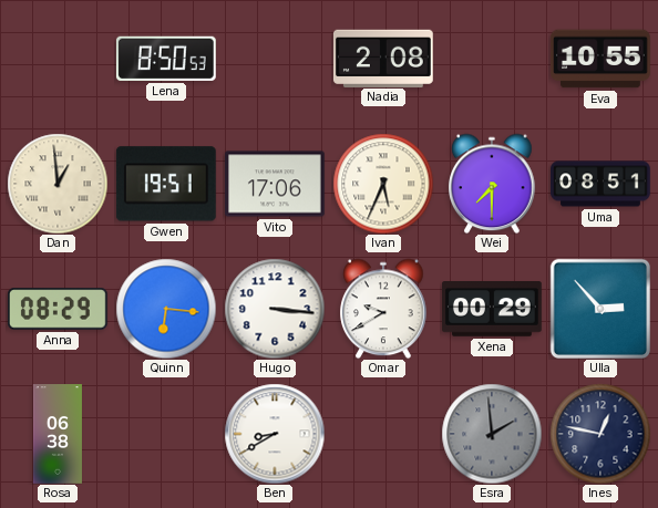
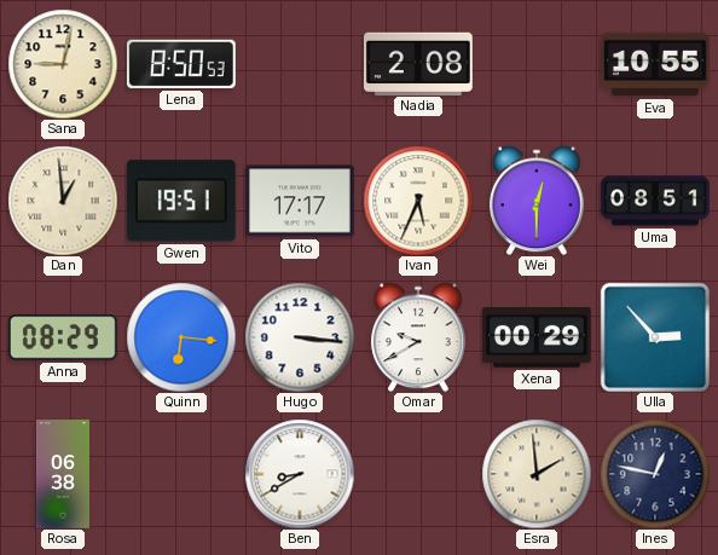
Sana: none -> 9:02
Vito: 17:06 -> 17:17
Wei: 7:30 -> 12:30
Esra dial: grey -> cream
